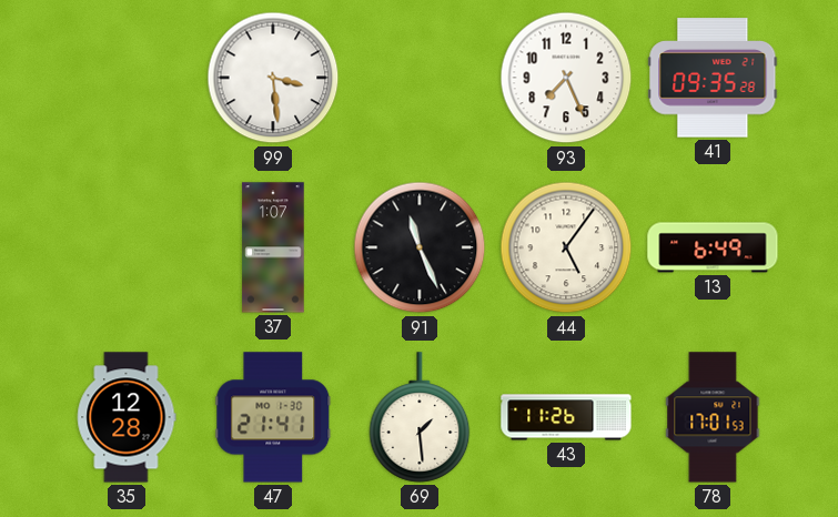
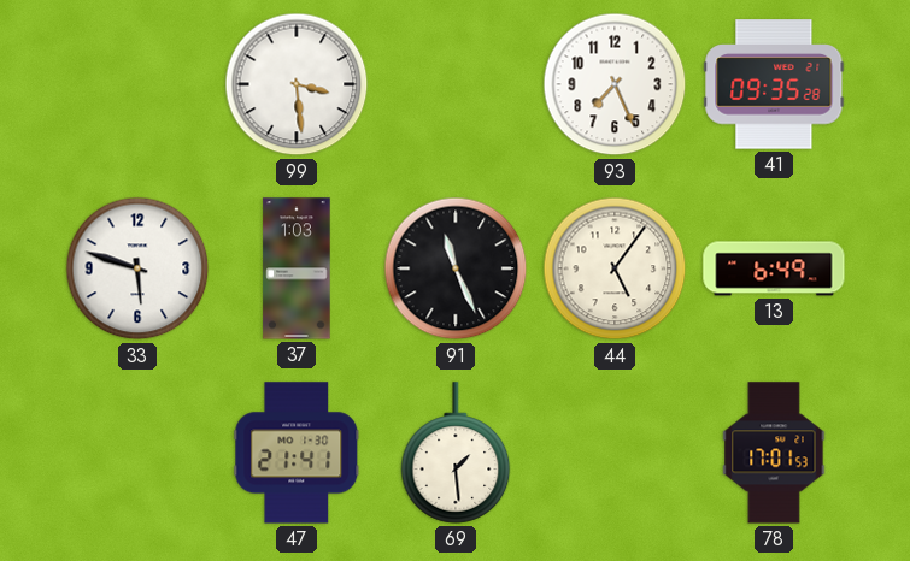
33: none -> 5:48
37: 1:07 -> 1:03
35: 12:28 -> none
43: 11:26 -> none
